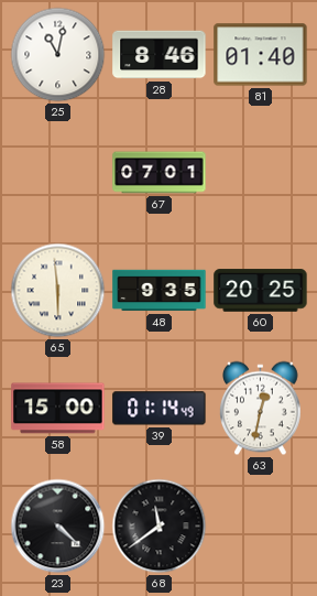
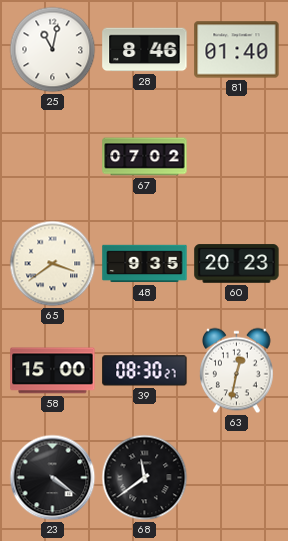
67: 07:01 -> 07:02
65: 5:59 -> 3:39
60: 20:25 -> 20:23
39: 01:14 -> 08:30
23: 4:22 -> 4:21
